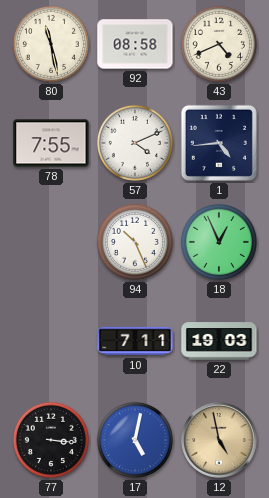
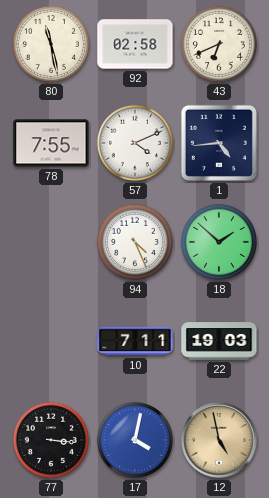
92: 08:58 -> 02:58
43: 4:41 -> 6:41
94: 10:26 -> 4:26
18: 12:56 -> 1:52
17: 5:02 -> 4:02
